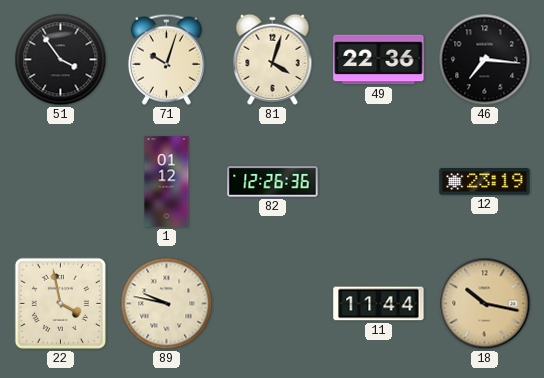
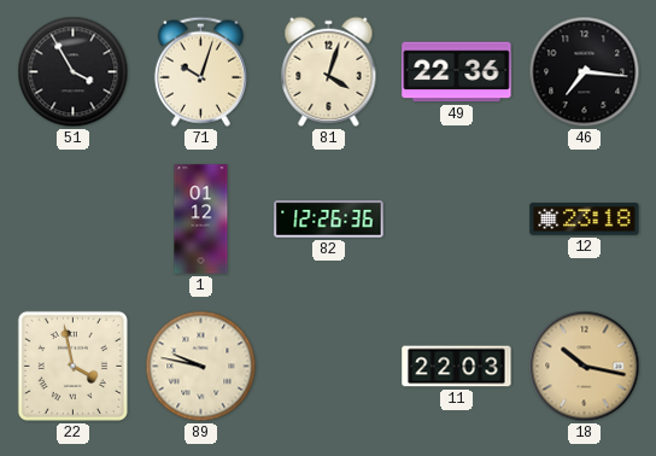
51: 3:54 -> 3:55
12: 23:19 -> 23:18
11: 11:44 -> 22:03
